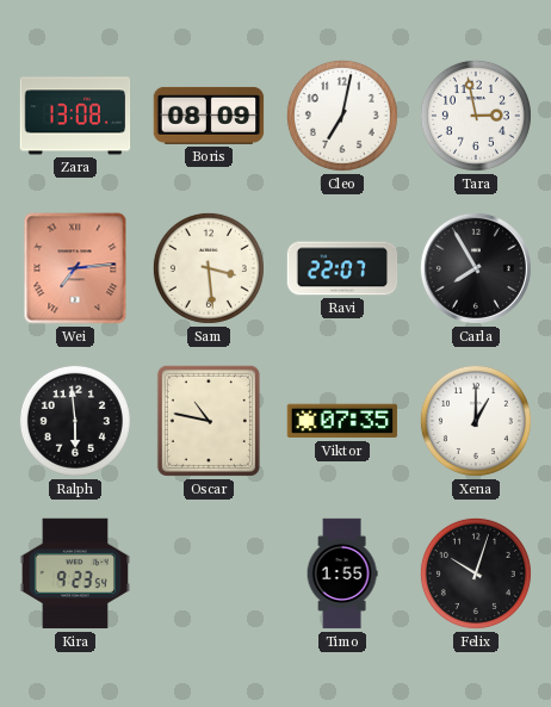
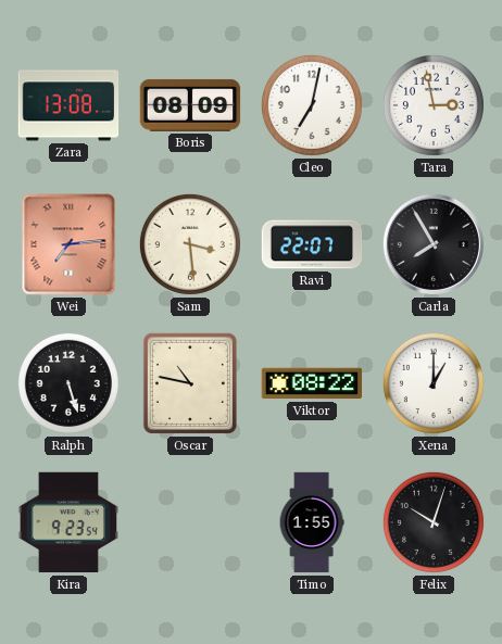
Ralph: 5:59 -> 5:27
Viktor: 07:35 -> 08:22
